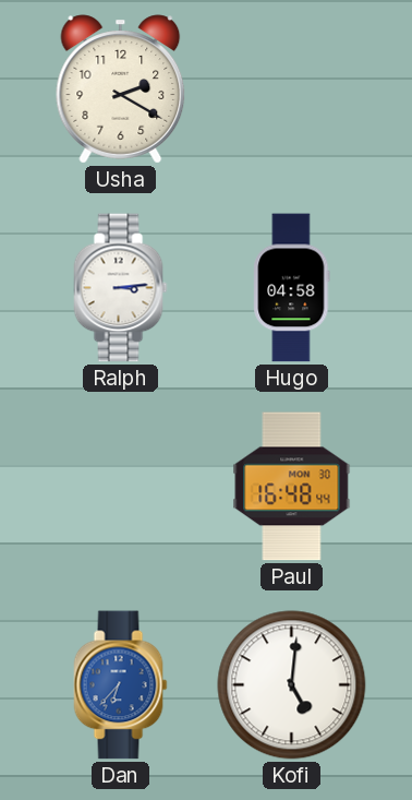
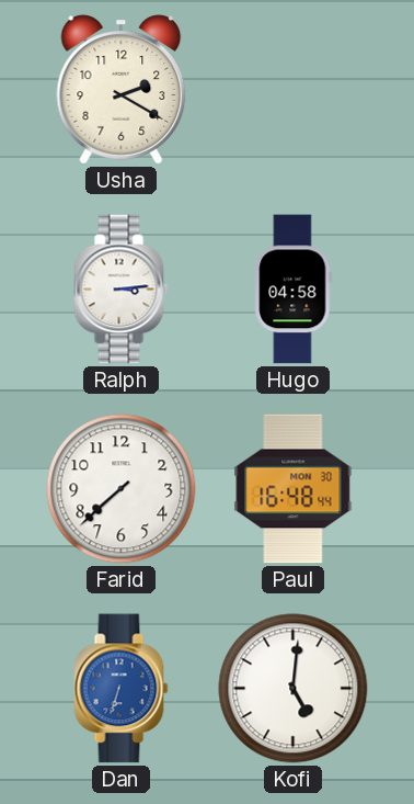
Farid: none -> 7:38
Dan: 6:37 -> 6:33
